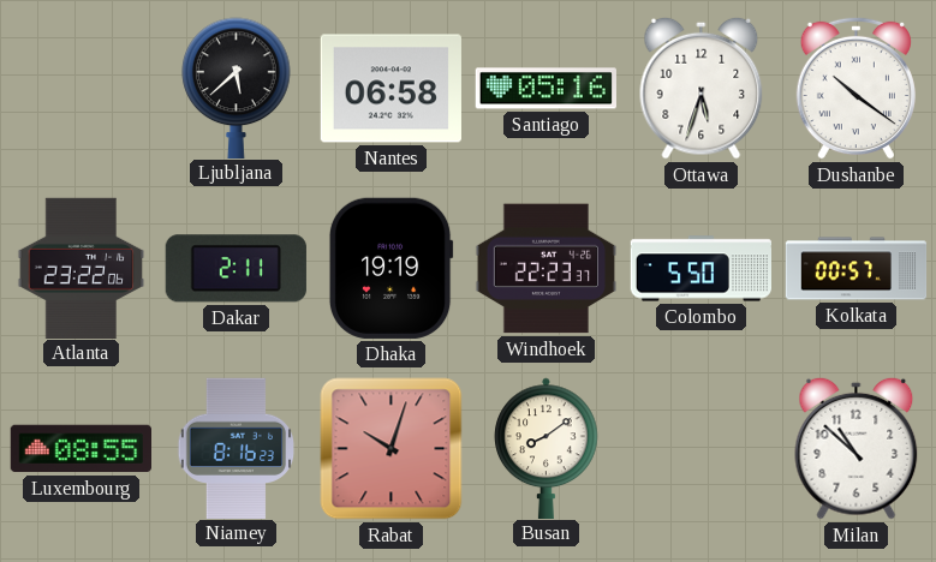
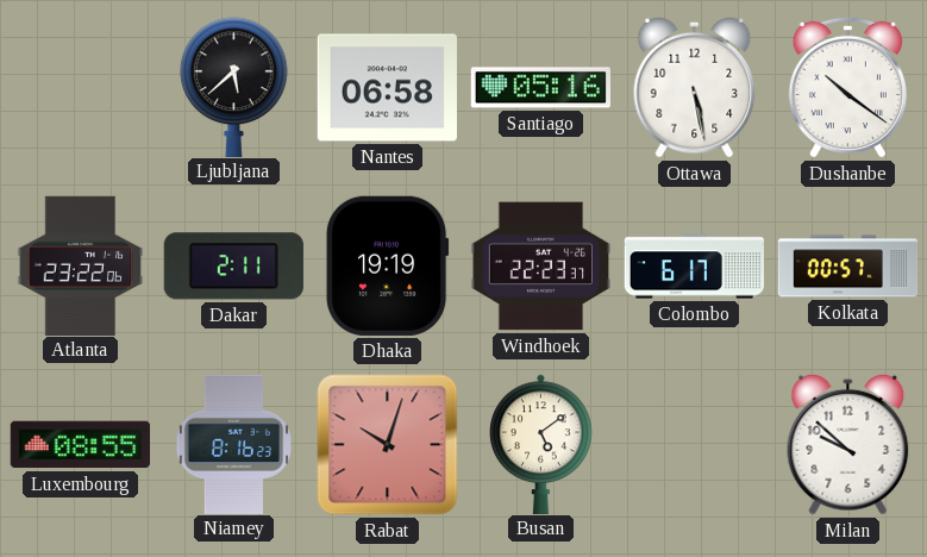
Ottawa: 5:33 -> 5:28
Colombo: 5:50 -> 6:17
Busan: 8:09 -> 5:09
Milan: 10:52 -> 9:52
